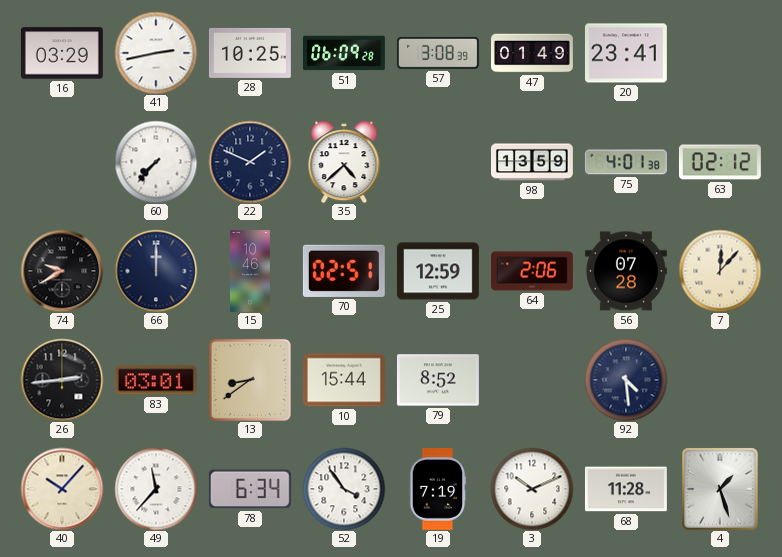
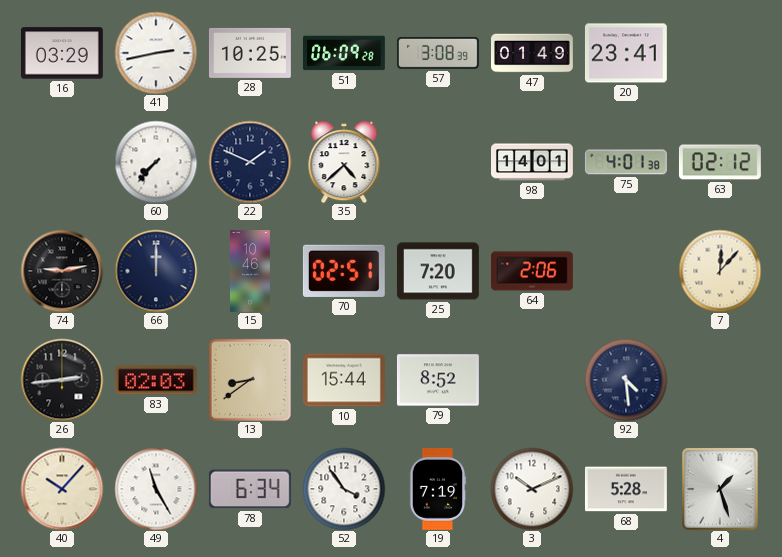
98: 13:59 -> 14:01
74: 9:40 -> 9:13
25: 12:59 -> 7:20
56: 07:28 -> none
83: 03:01 -> 02:03
49: 11:37 -> 11:25
68: 11:28 -> 5:28
